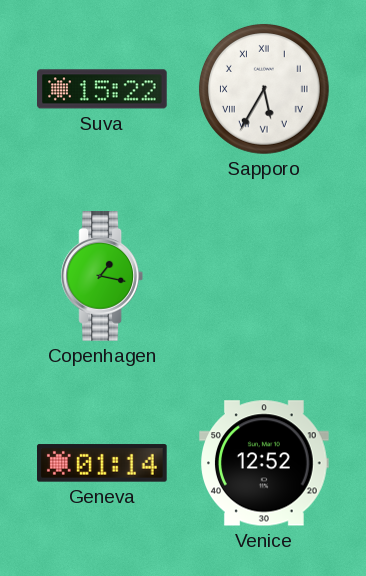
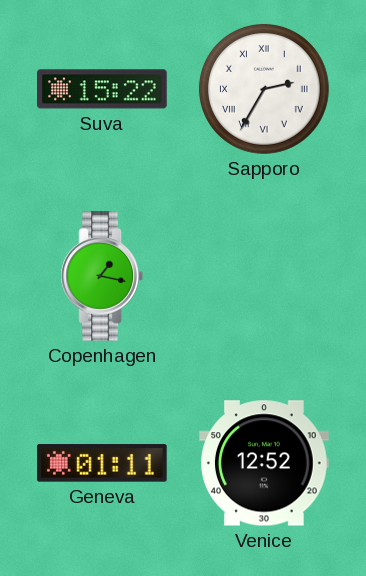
Sapporo: 5:35 -> 2:35
Geneva: 01:14 -> 01:11
